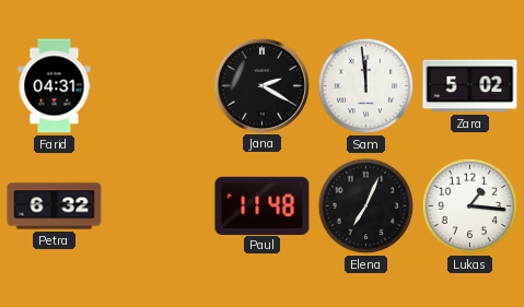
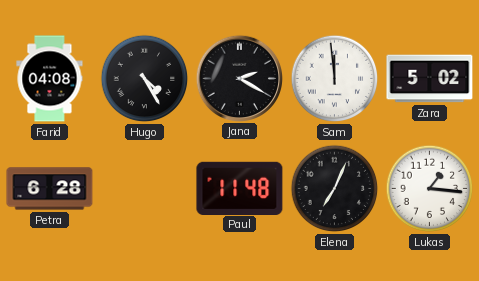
Farid: 04:31 -> 04:08
Hugo: none -> 4:25
Petra: 6:32 -> 6:28
